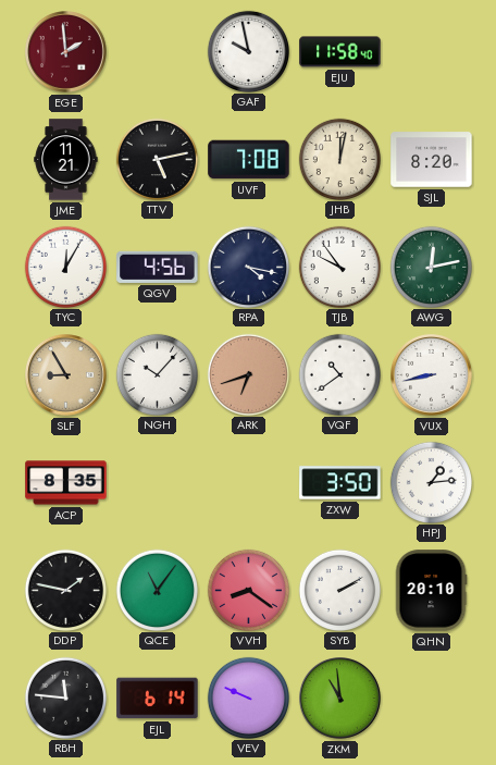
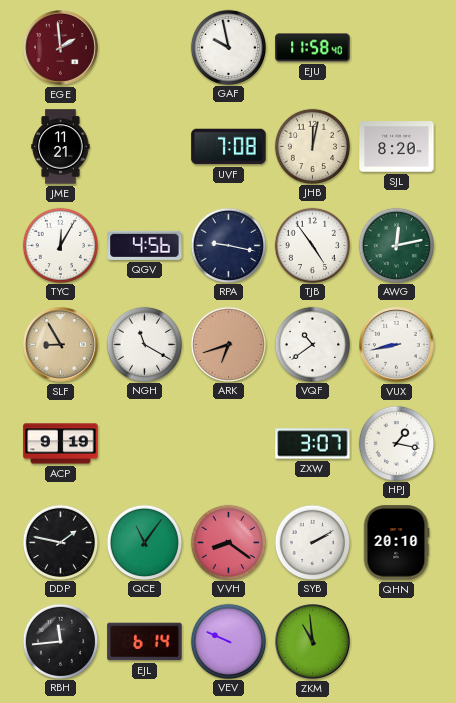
TTV: 5:13 -> none
RPA: 4:17 -> 9:17
TJB: 9:54 -> 4:54
NGH: 10:07 -> 11:20
ACP: 8:35 -> 9:19
ZXW: 3:50 -> 3:07
HPJ: 1:14 -> 1:17
RBH: 11:46 -> 11:44
